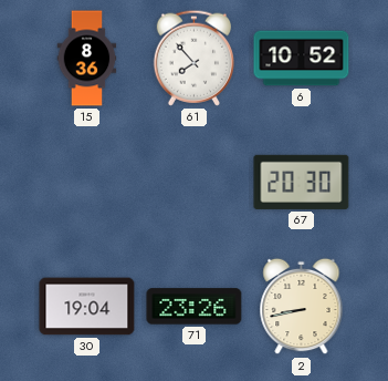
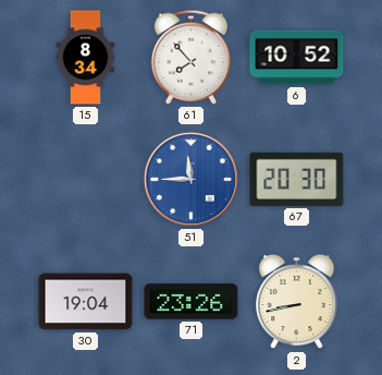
15: 8:36 -> 8:34
51: none -> 11:45
